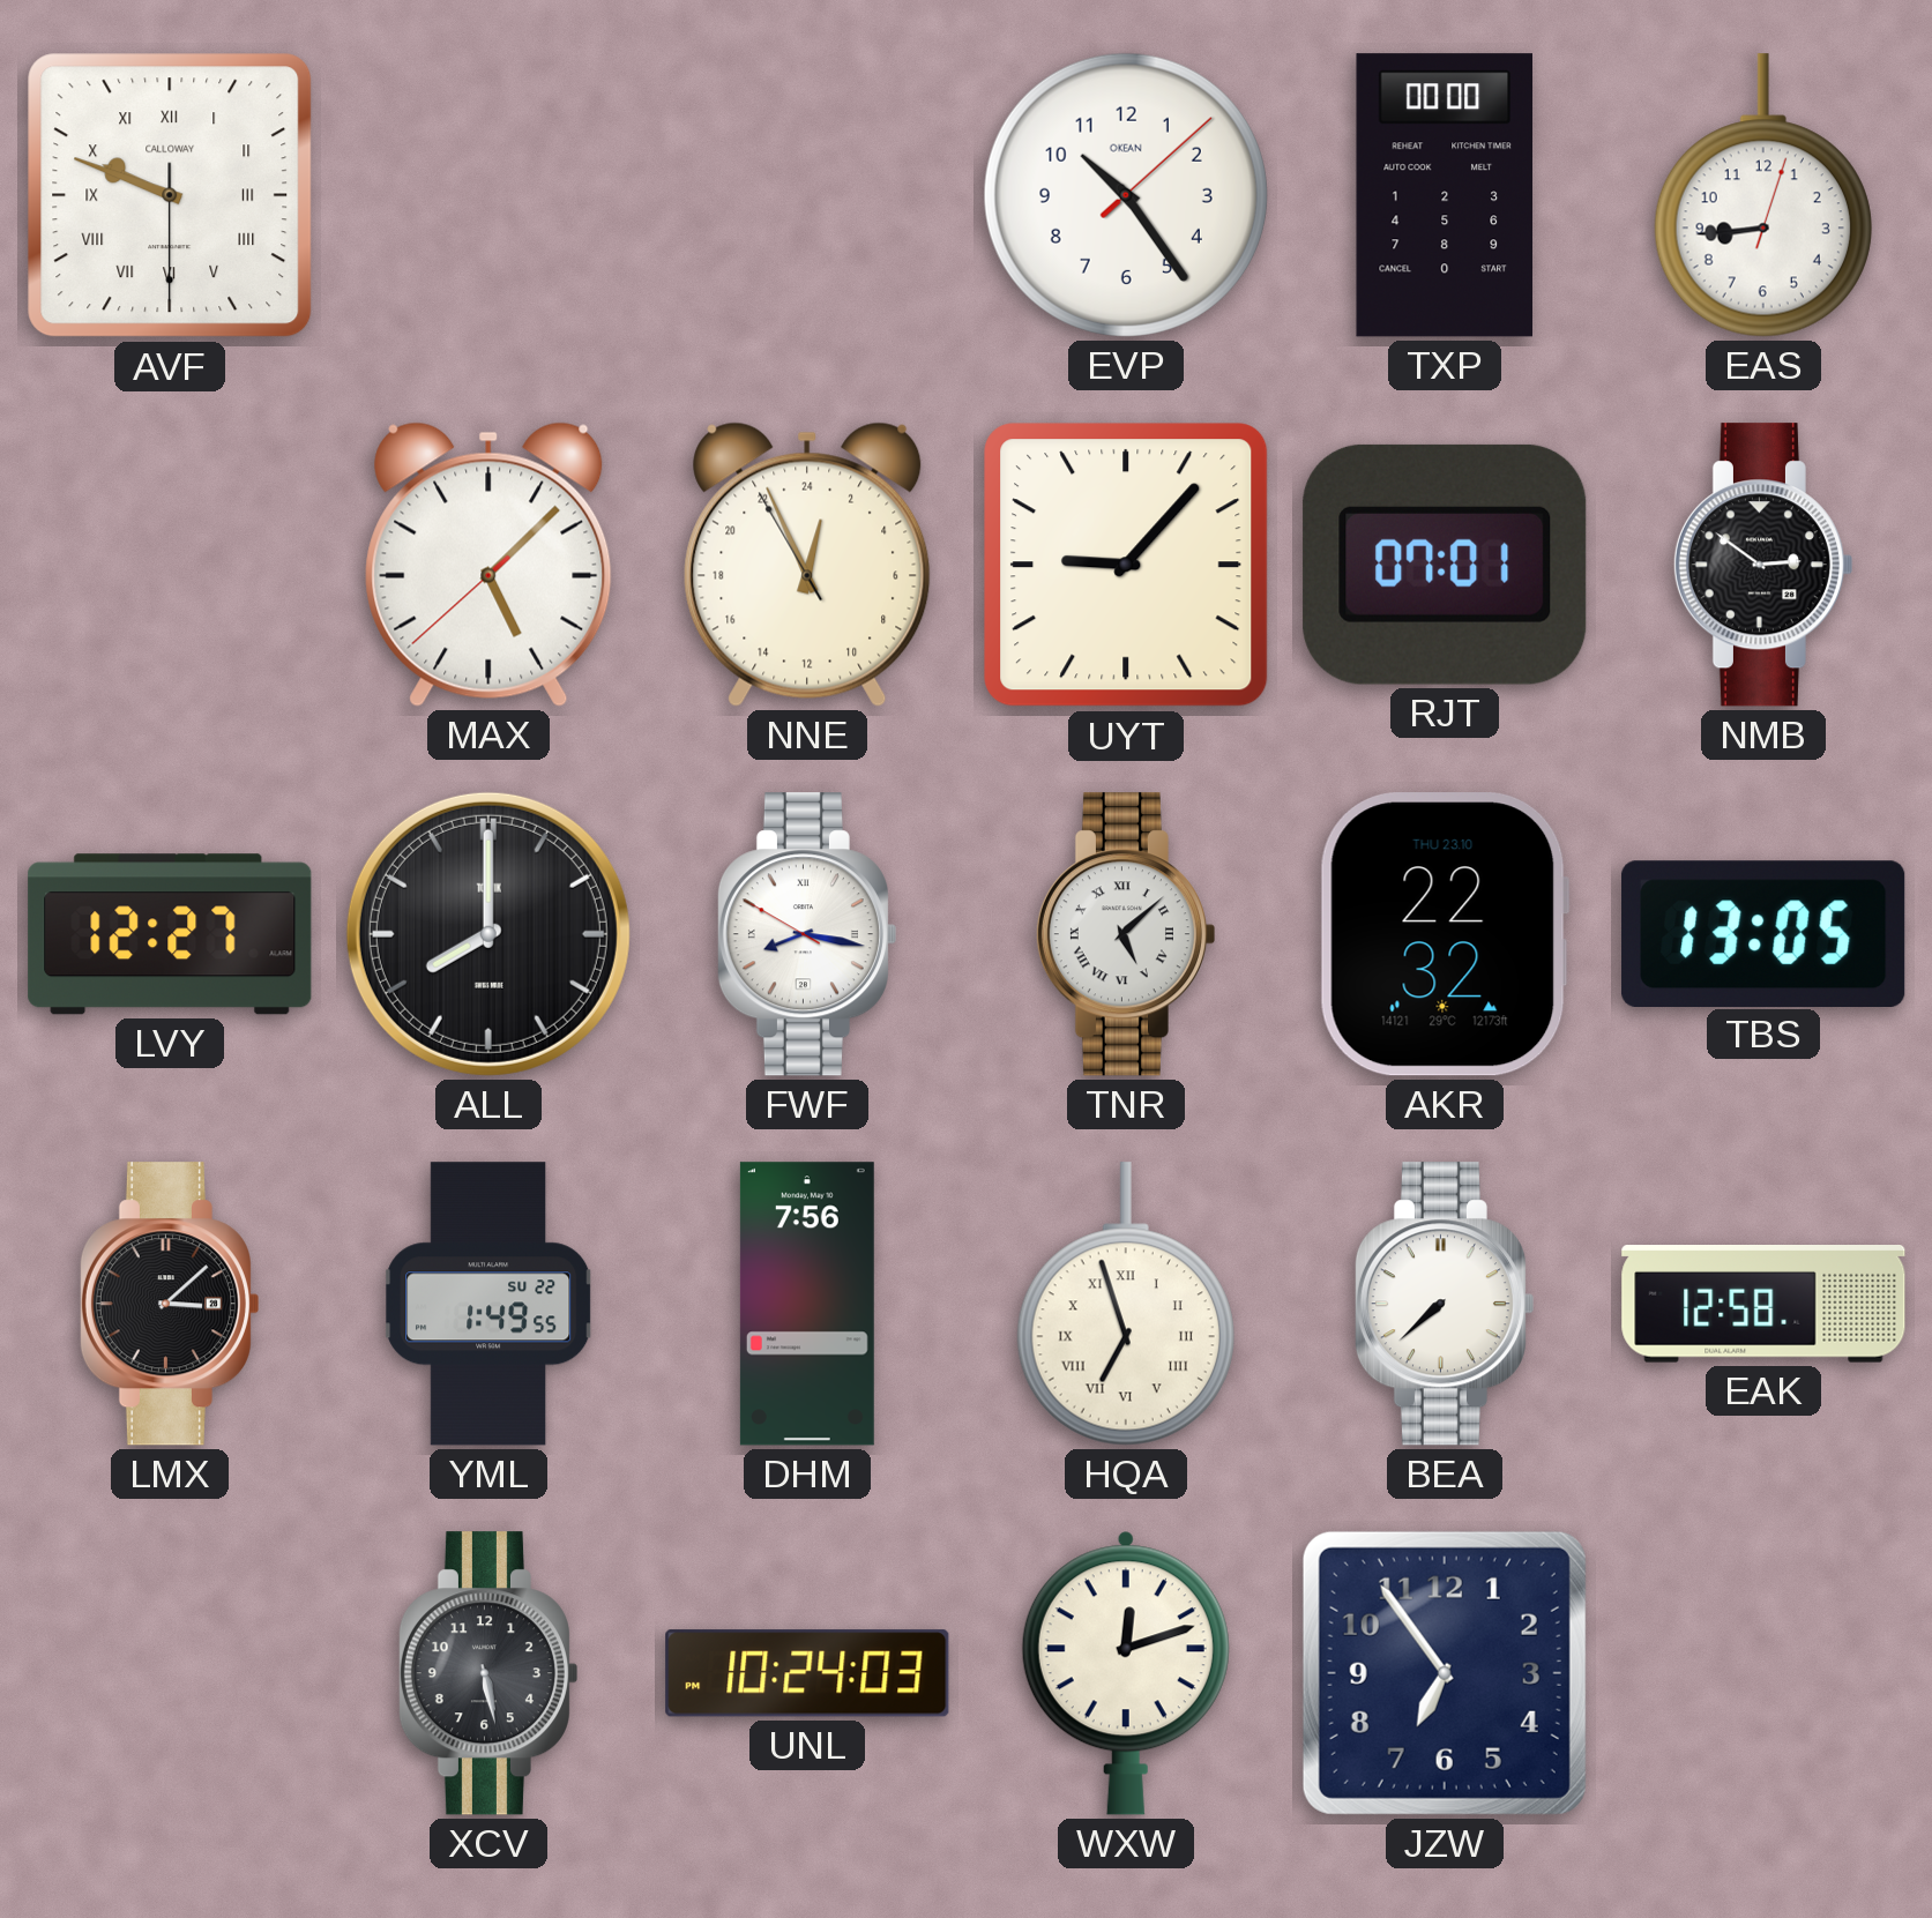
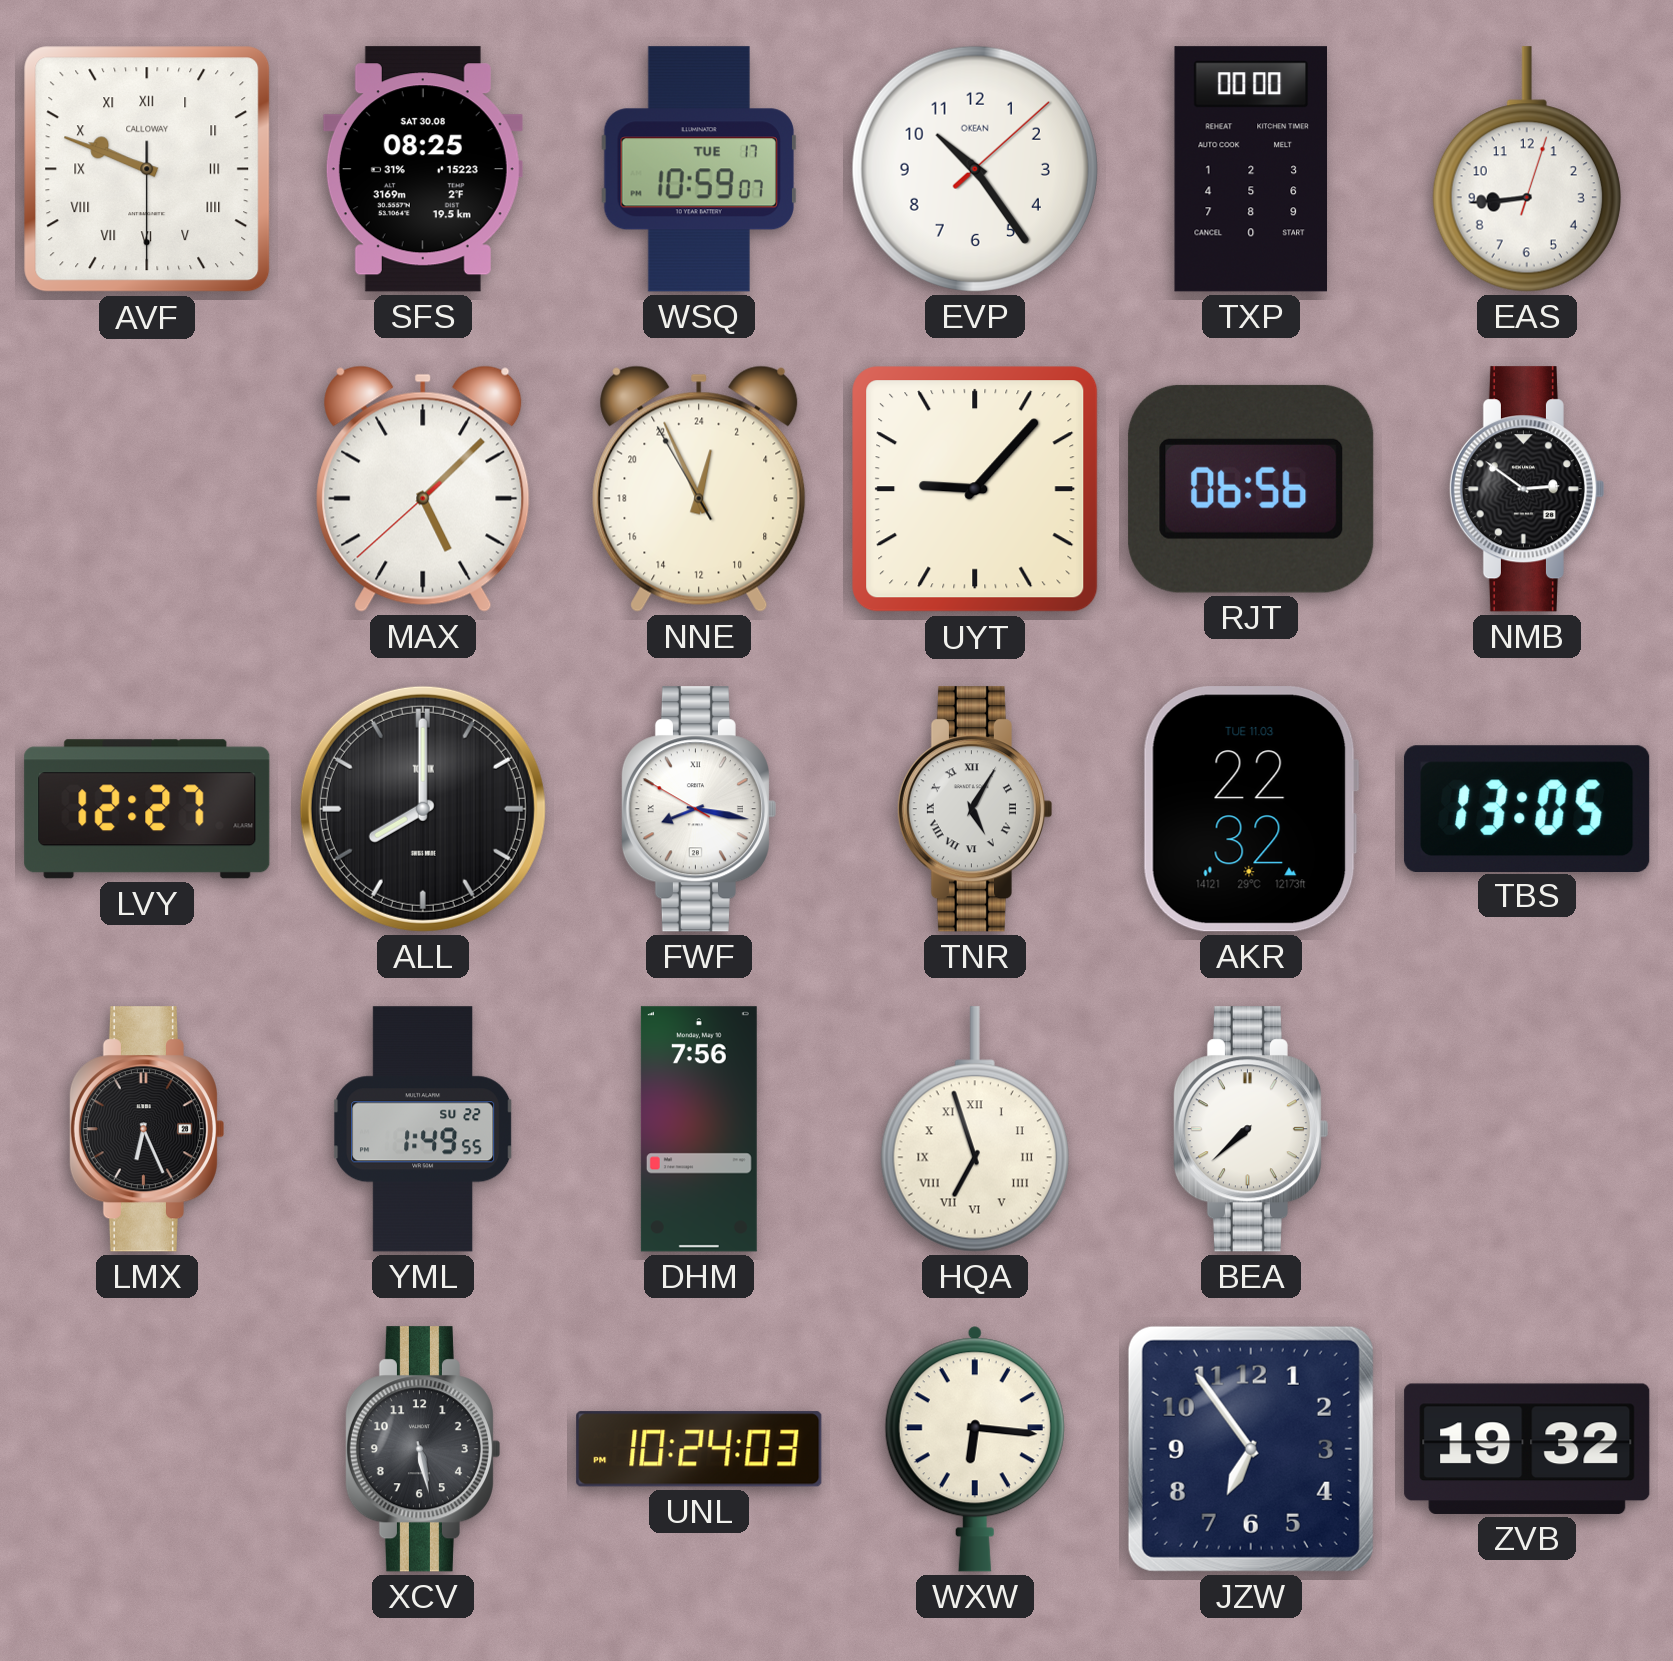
SFS: none -> 08:25
WSQ: none -> 10:59
RJT: 07:01 -> 06:56
TNR: 5:08 -> 5:05
AKR date: THU 23.10 -> TUE 11.03
LMX: 3:08 -> 6:26
EAK: 12:58 -> none
WXW: 12:12 -> 6:16
ZVB: none -> 19:32
